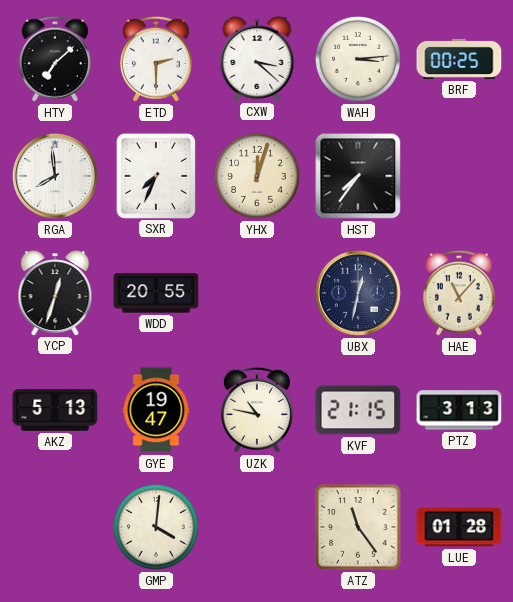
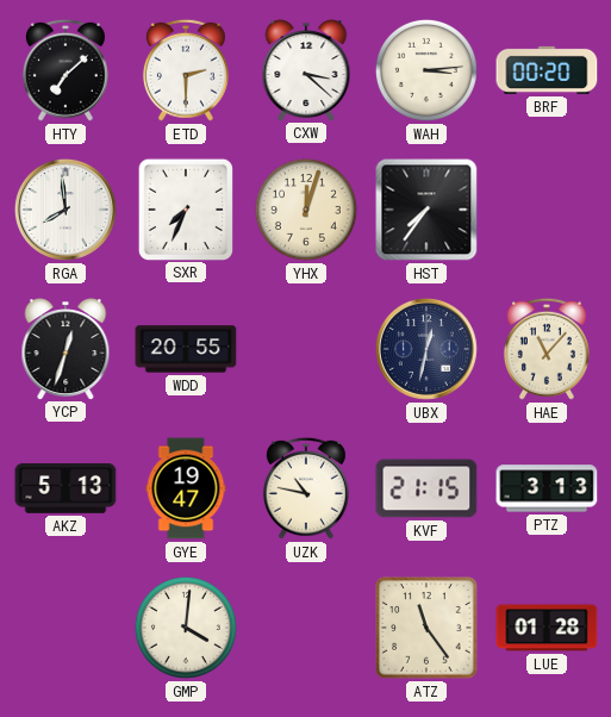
BRF: 00:25 -> 00:20
